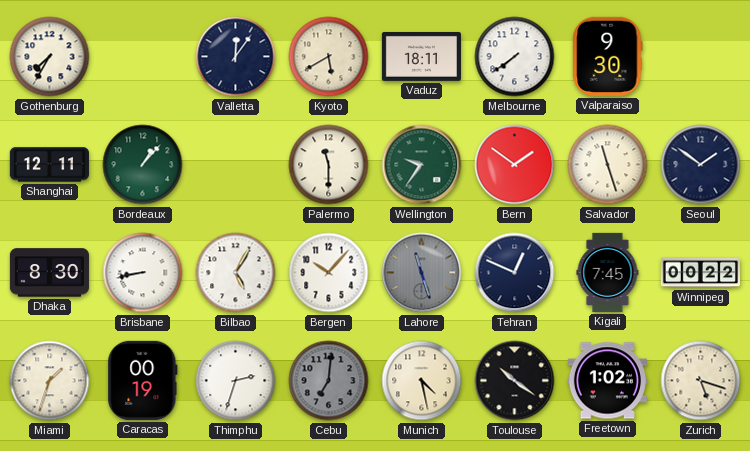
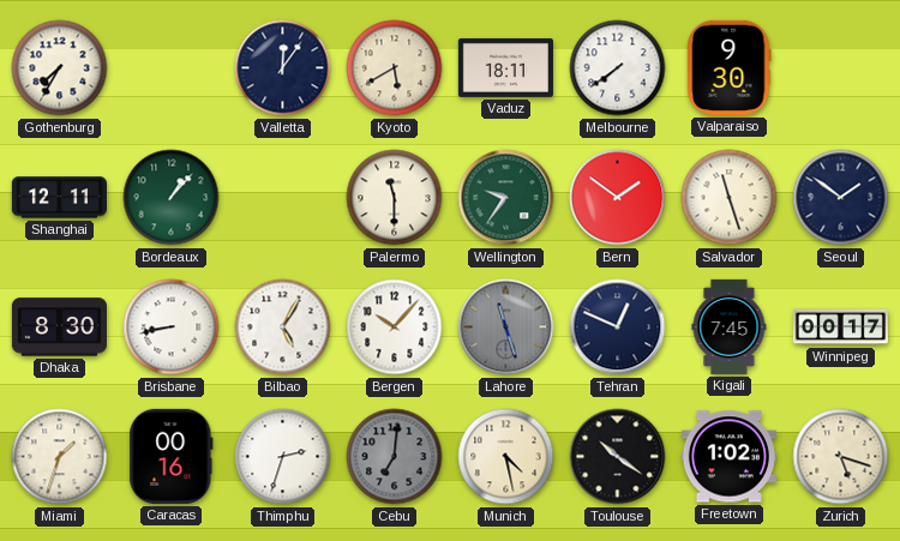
Winnipeg: 00:22 -> 00:17
Caracas: 00:19 -> 00:16
